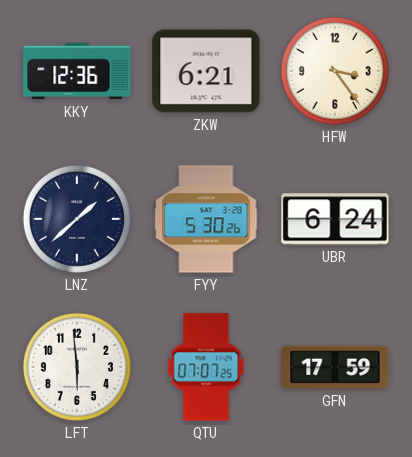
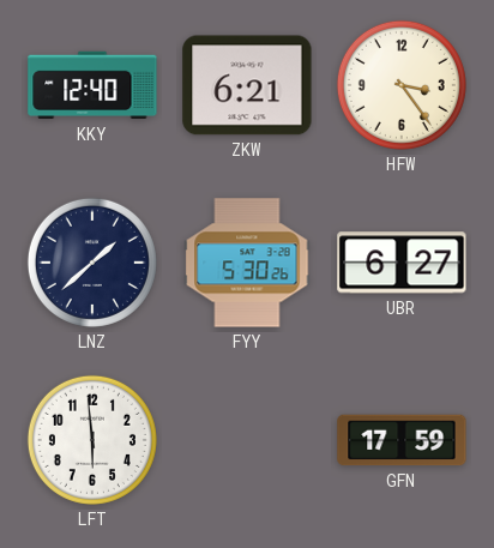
KKY: 12:36 -> 12:40
UBR: 6:24 -> 6:27
QTU: 07:07 -> none
